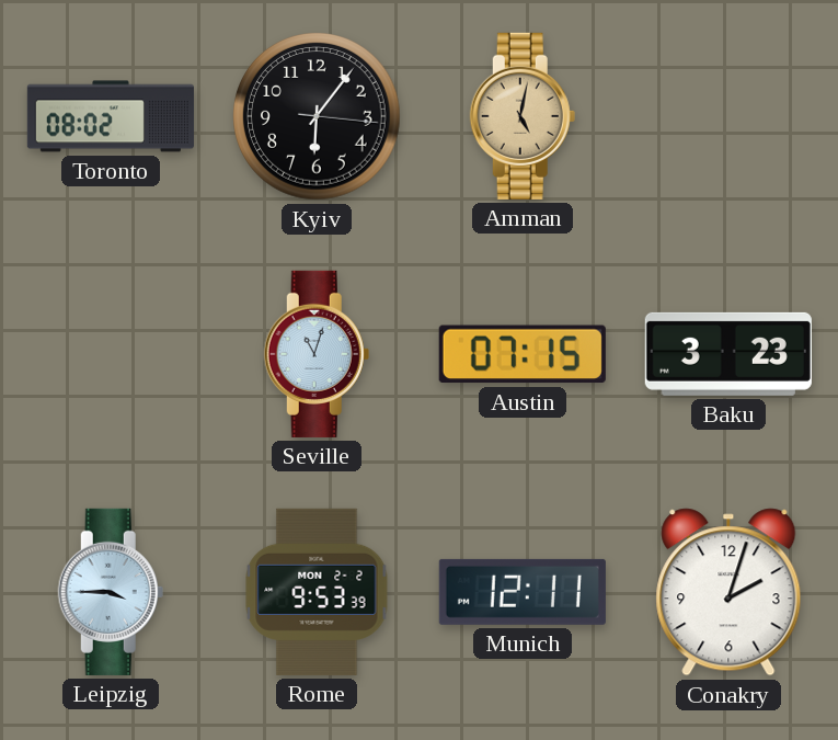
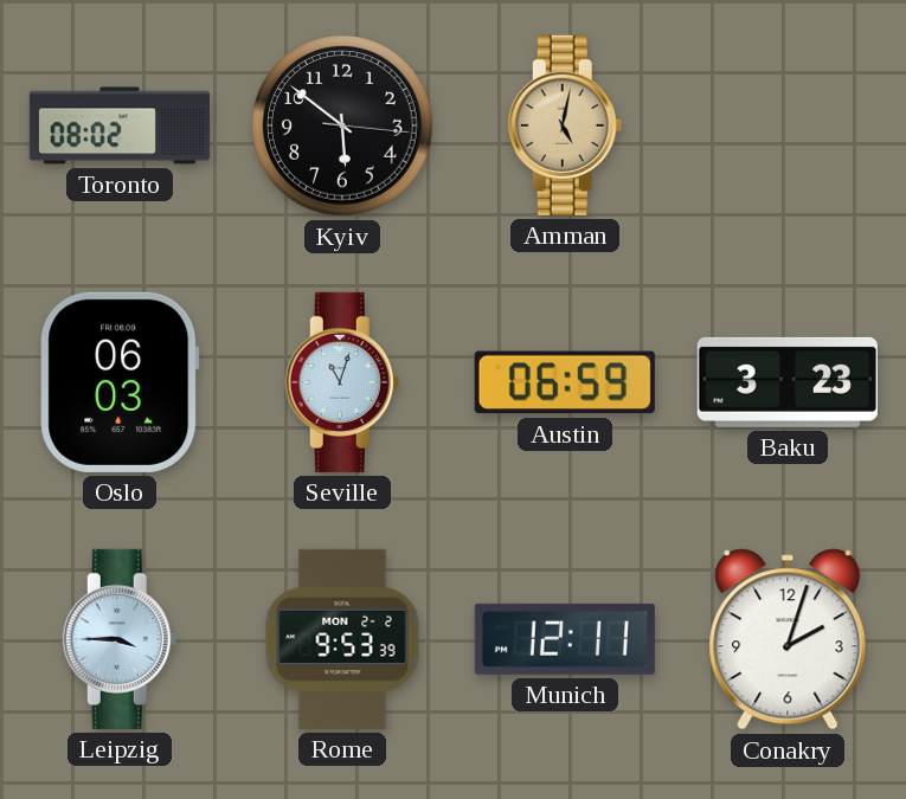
Kyiv: 6:06 -> 5:51
Oslo: none -> 06:03
Austin: 07:15 -> 06:59
